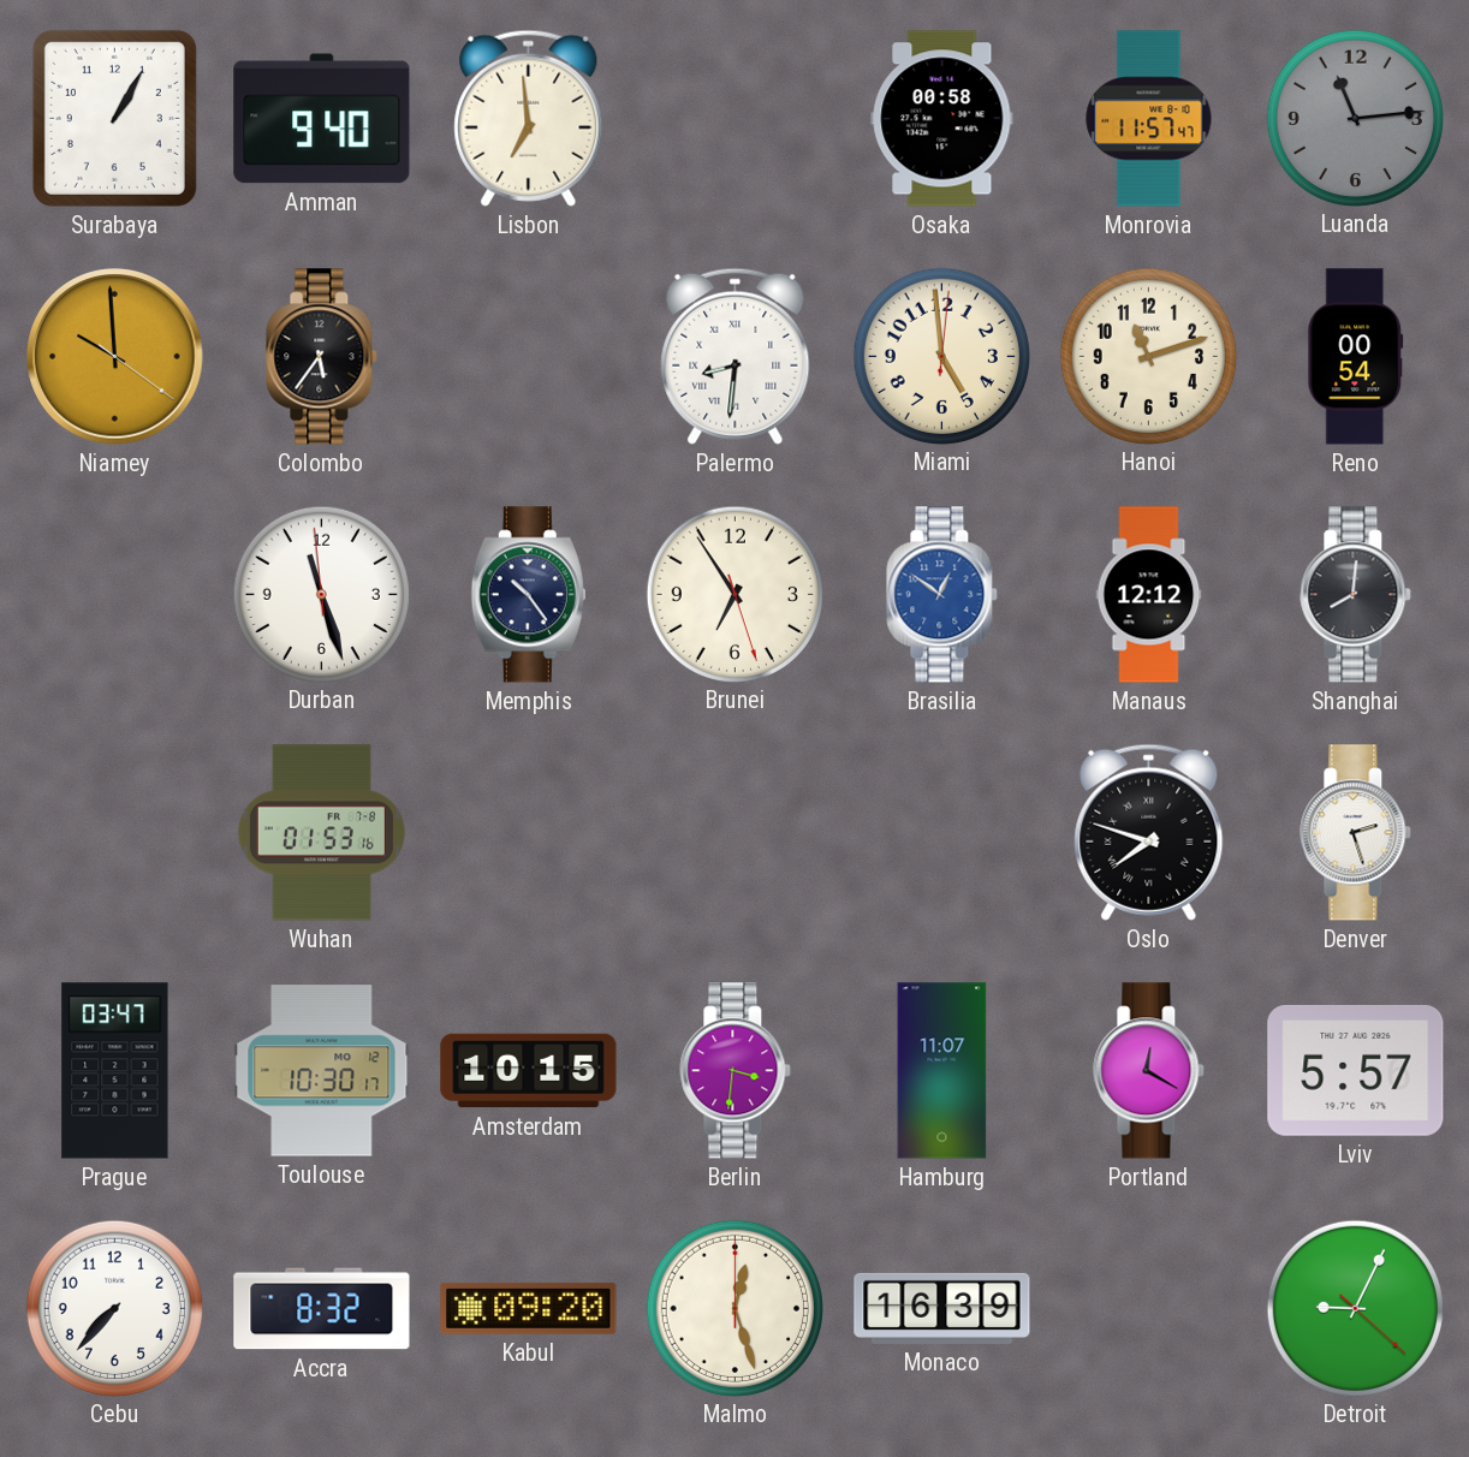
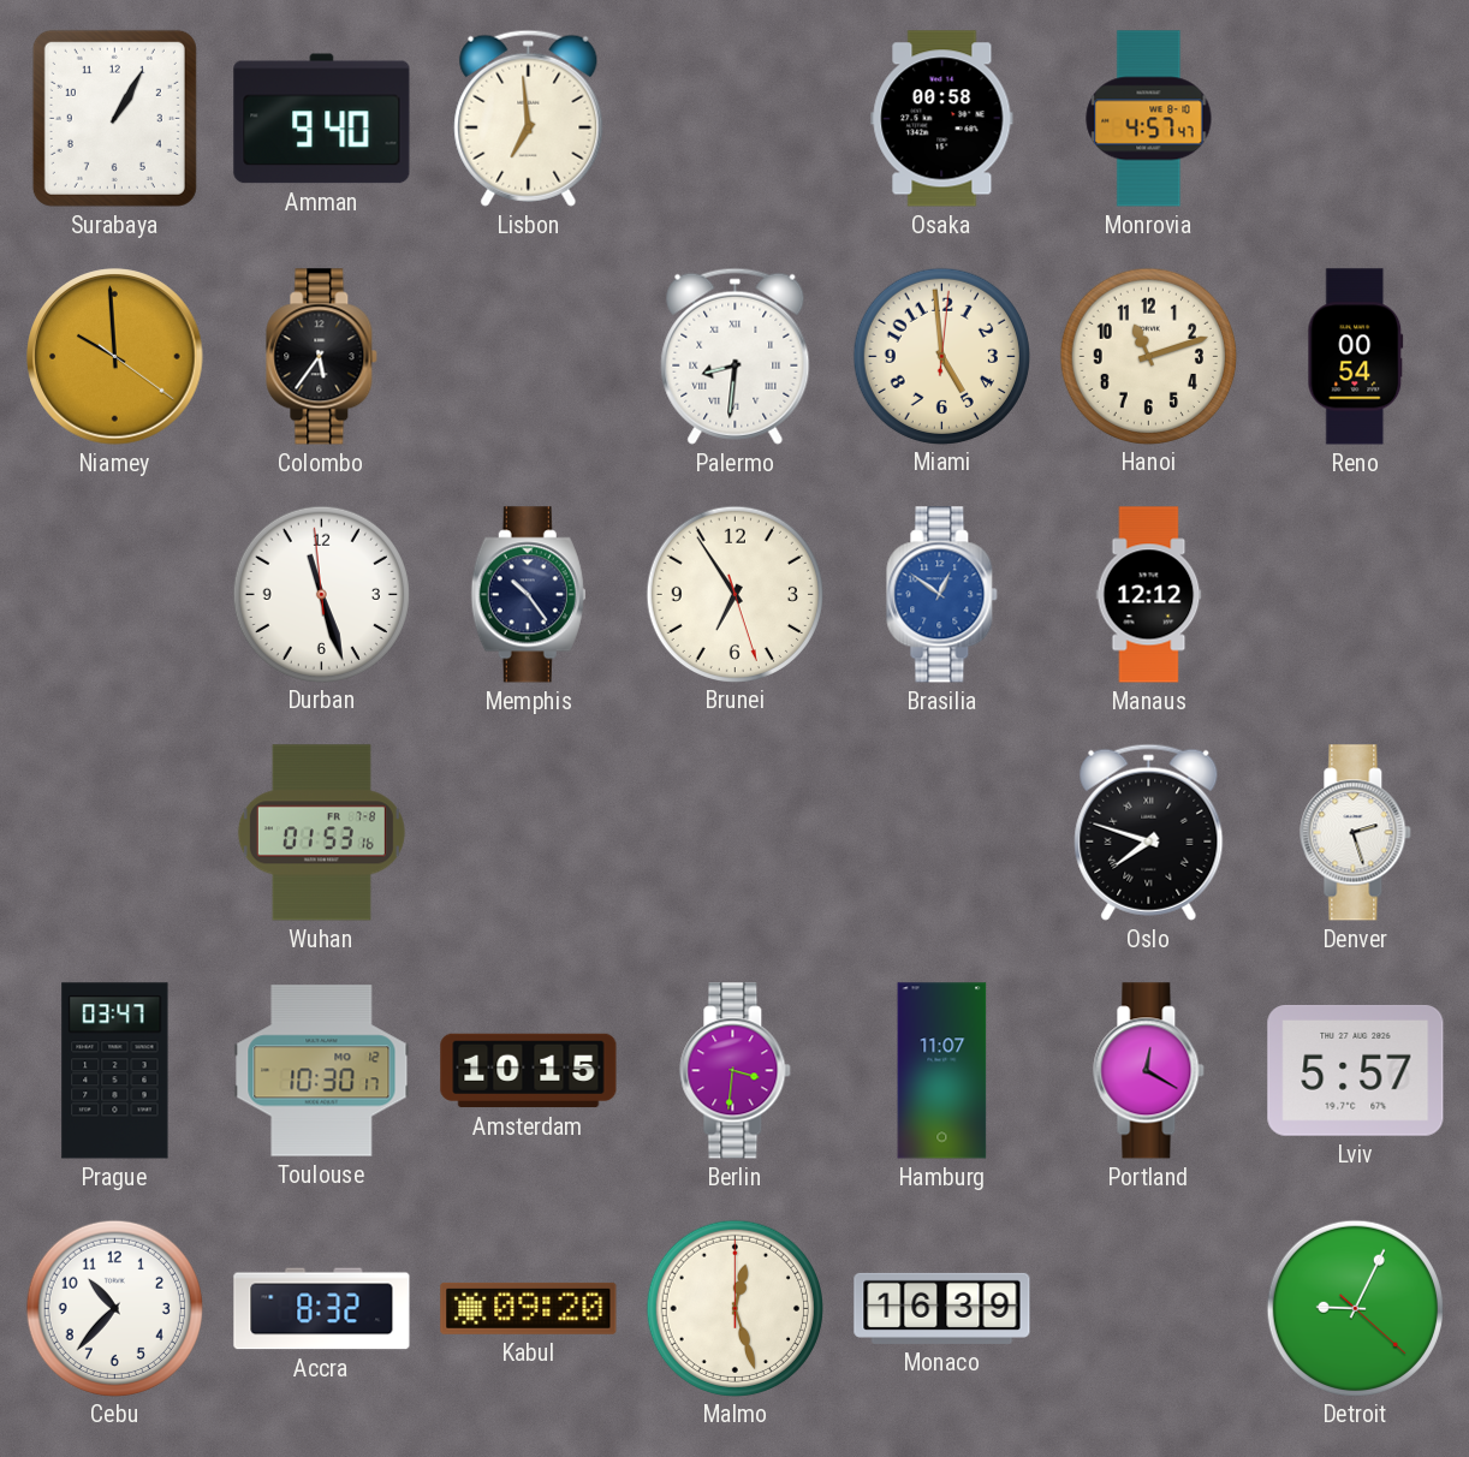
Monrovia: 11:57 -> 4:57
Luanda: 11:14 -> none
Shanghai: 8:01 -> none
Cebu: 7:37 -> 10:37
